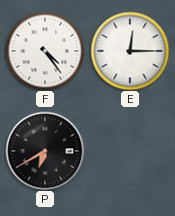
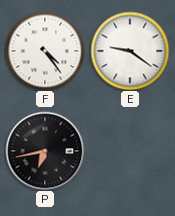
E: 12:15 -> 9:21
P: 6:40 -> 6:43
